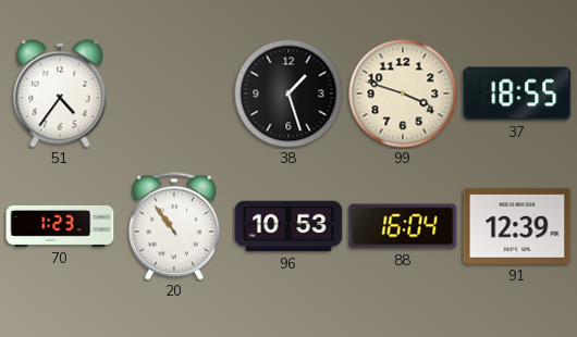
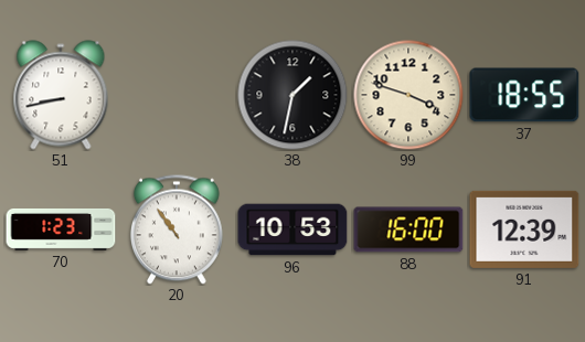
51: 4:36 -> 8:43
38: 1:27 -> 1:32
88: 16:04 -> 16:00
